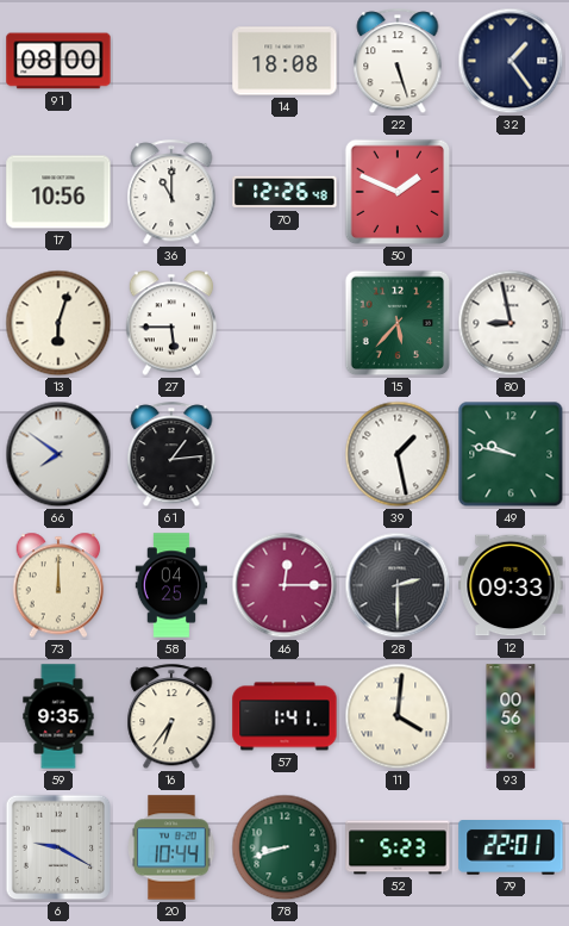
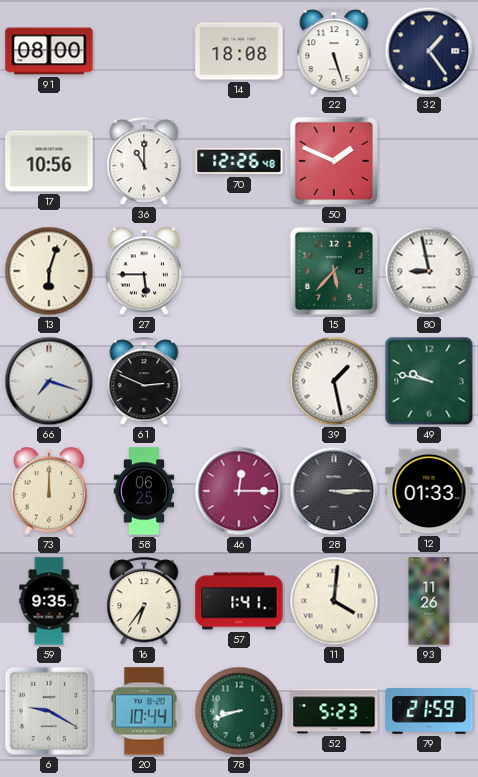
66: 7:51 -> 7:18
61: 1:14 -> 2:49
58: 04:25 -> 06:25
28: 2:30 -> 3:15
12: 09:33 -> 01:33
93: 00:56 -> 11:26
79: 22:01 -> 21:59
